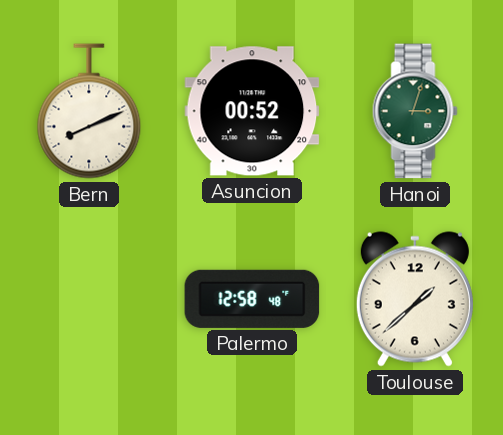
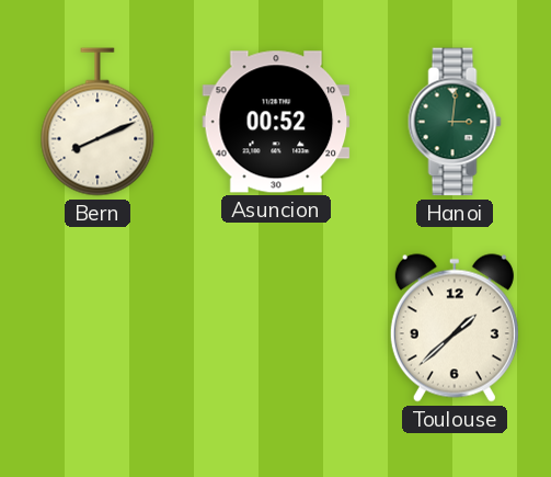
Hanoi: 3:03 -> 3:01
Palermo: 12:58 -> none
